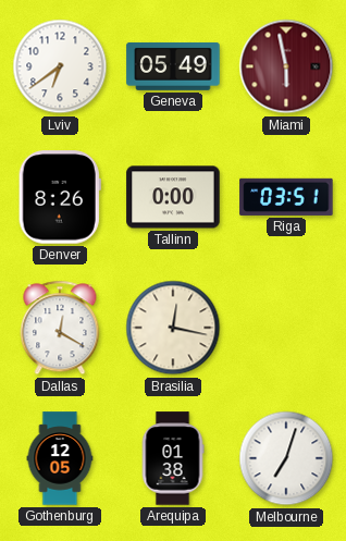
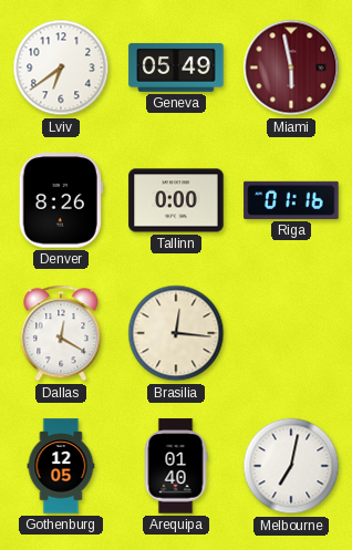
Riga: 03:51 -> 01:16
Brasilia: 12:17 -> 12:16
Arequipa: 01:38 -> 01:40
Melbourne: 7:03 -> 7:02
